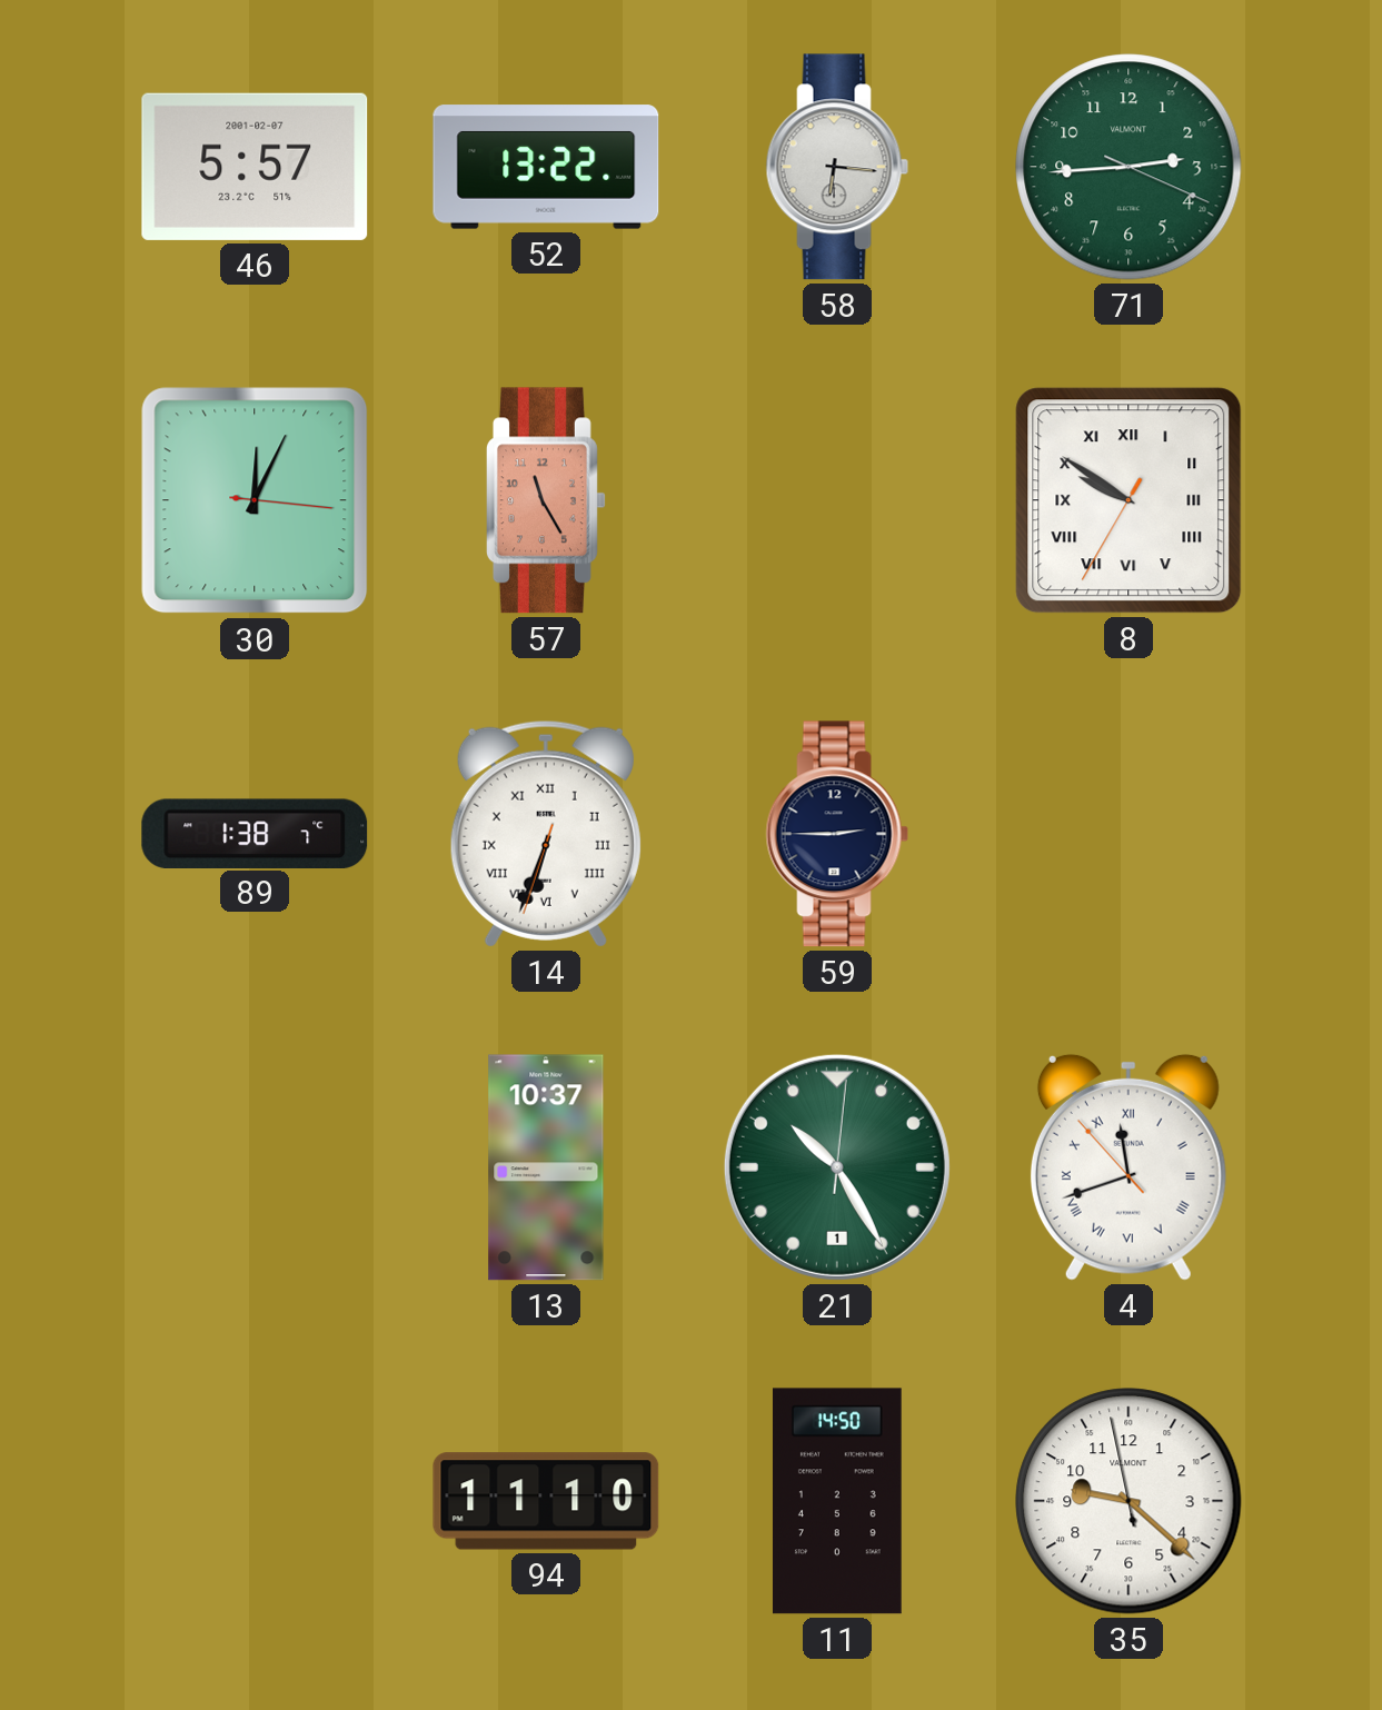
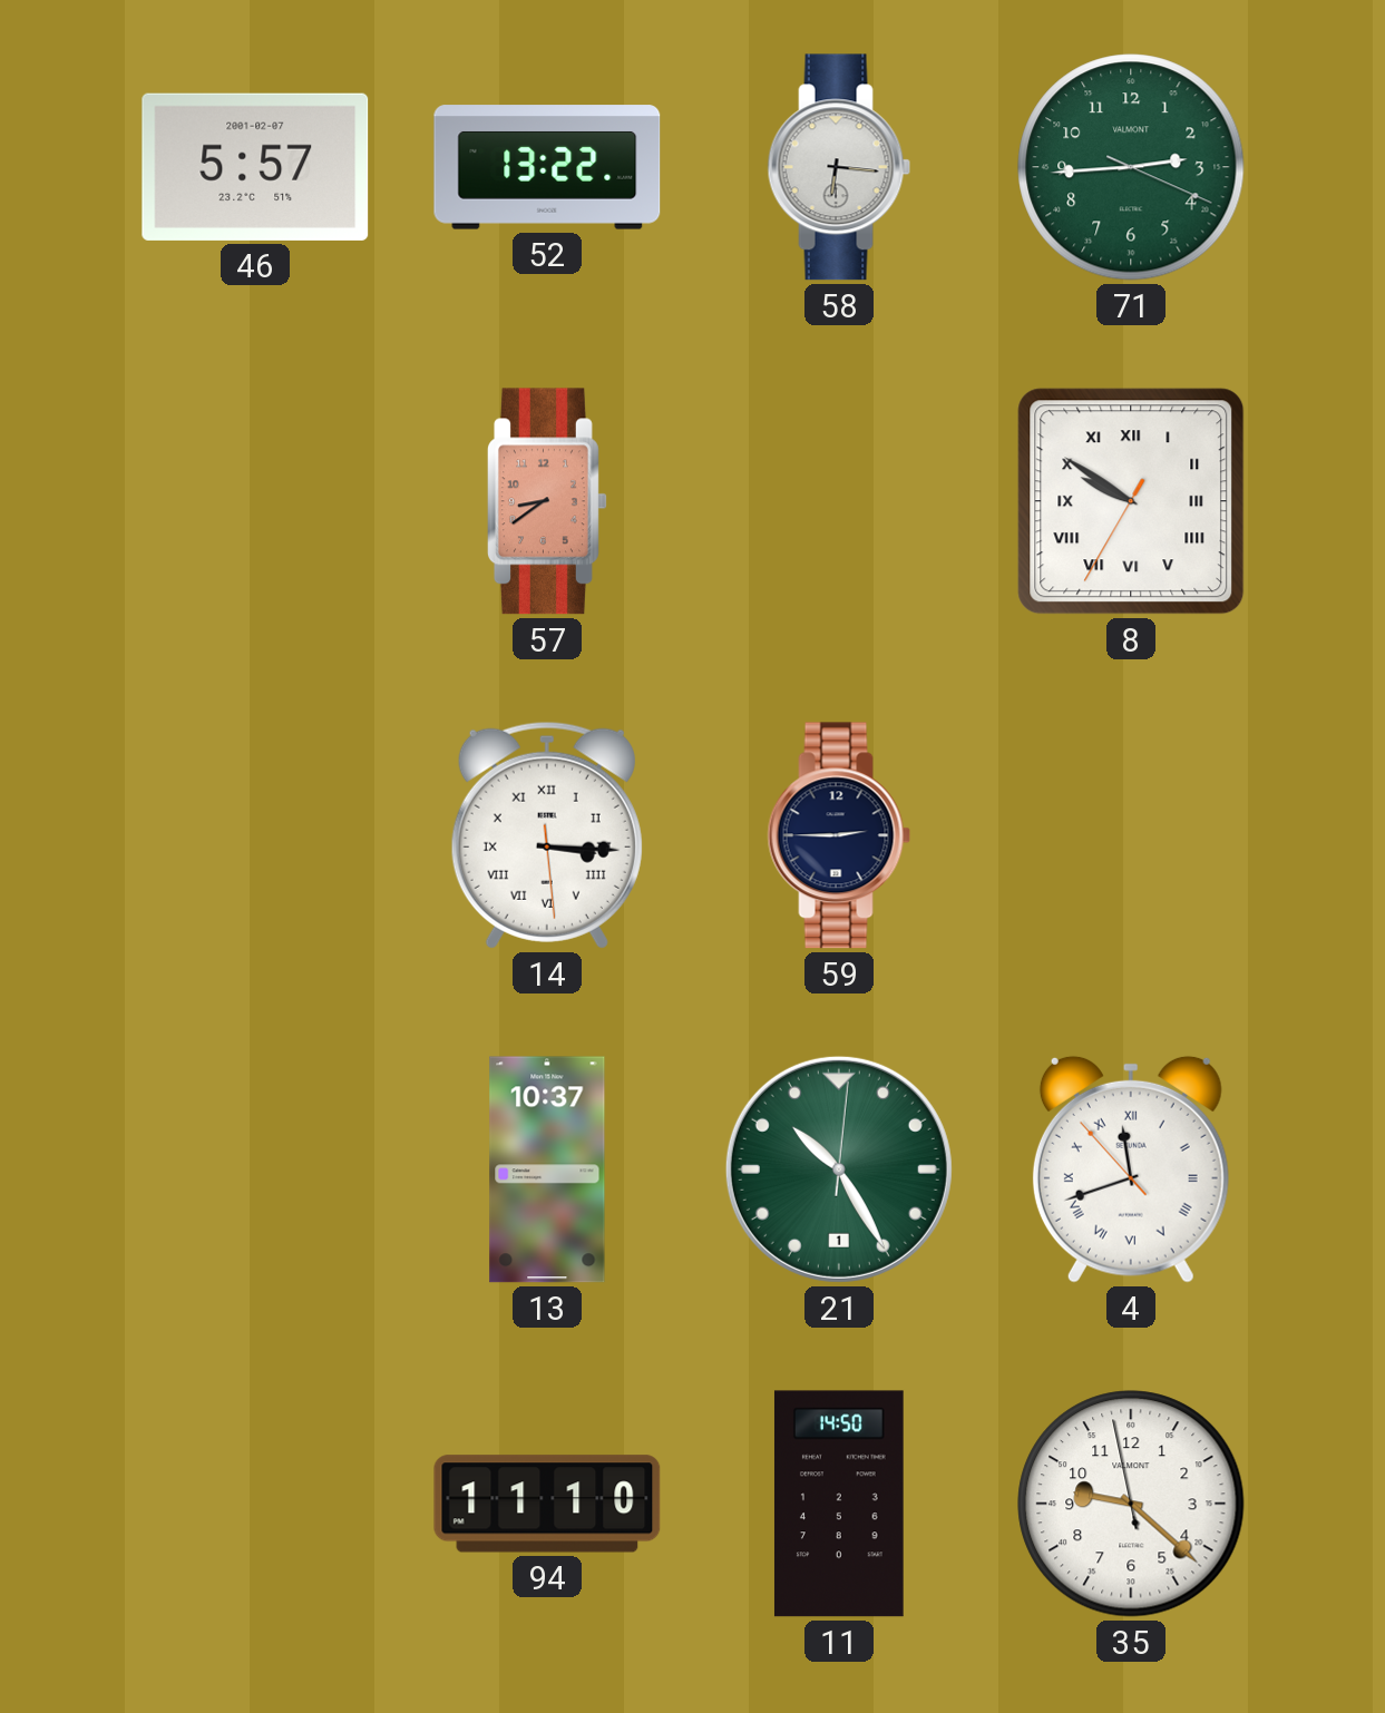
30: 12:04 -> none
57: 11:25 -> 8:39
89: 1:38 -> none
14: 6:33 -> 3:15
